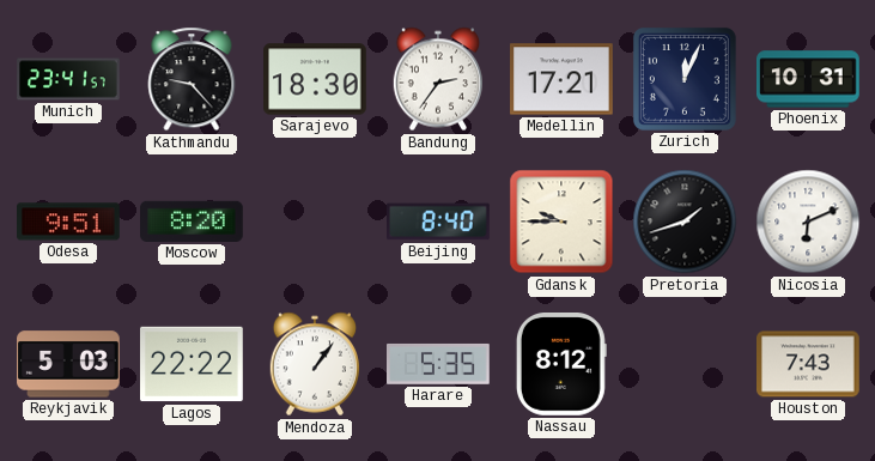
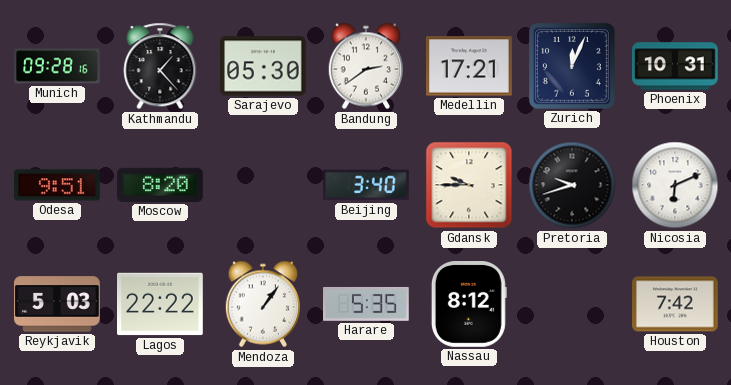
Munich: 23:41 -> 09:28
Kathmandu: 9:23 -> 1:23
Sarajevo: 18:30 -> 05:30
Bandung: 2:36 -> 2:39
Beijing: 8:40 -> 3:40
Pretoria: 1:42 -> 9:42
Houston: 7:43 -> 7:42
